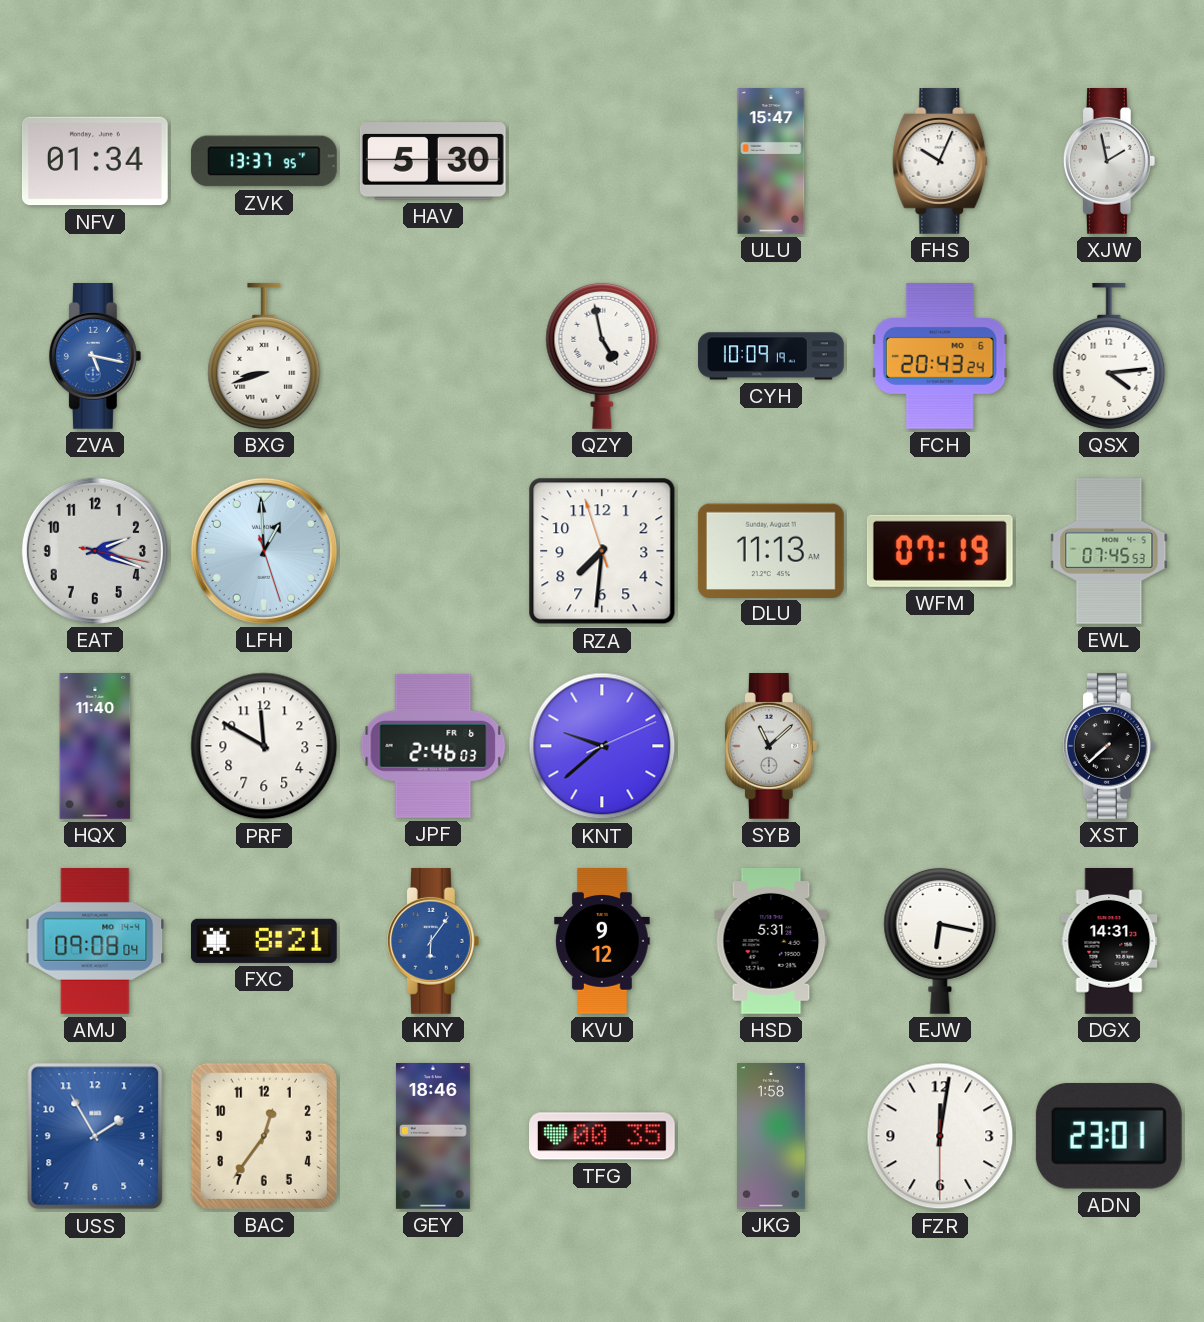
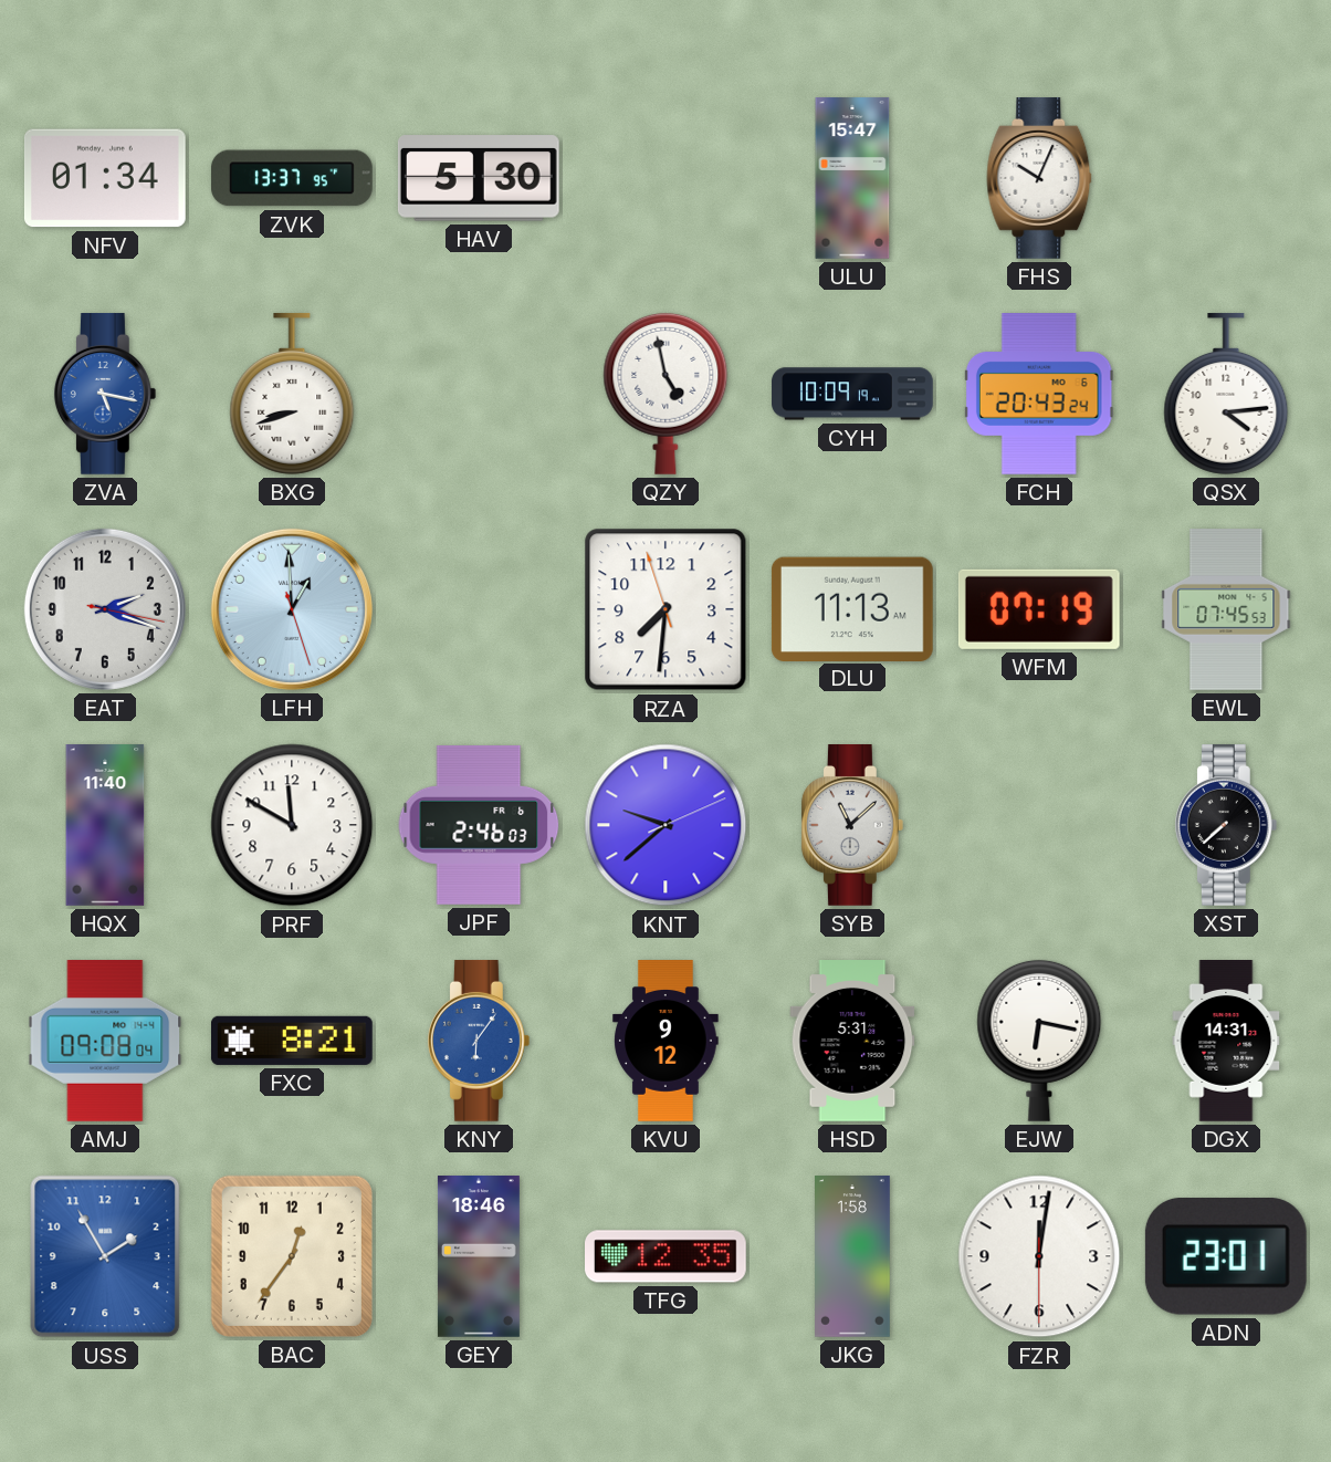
XJW: 1:58 -> none
TFG: 00:35 -> 12:35
